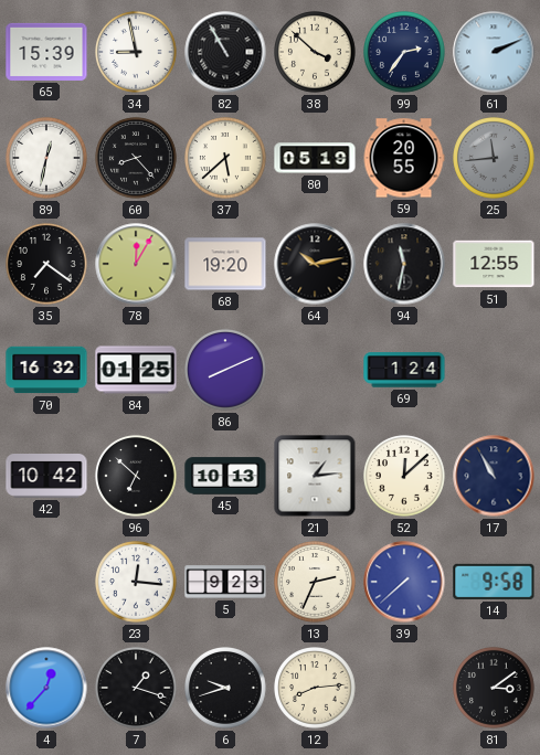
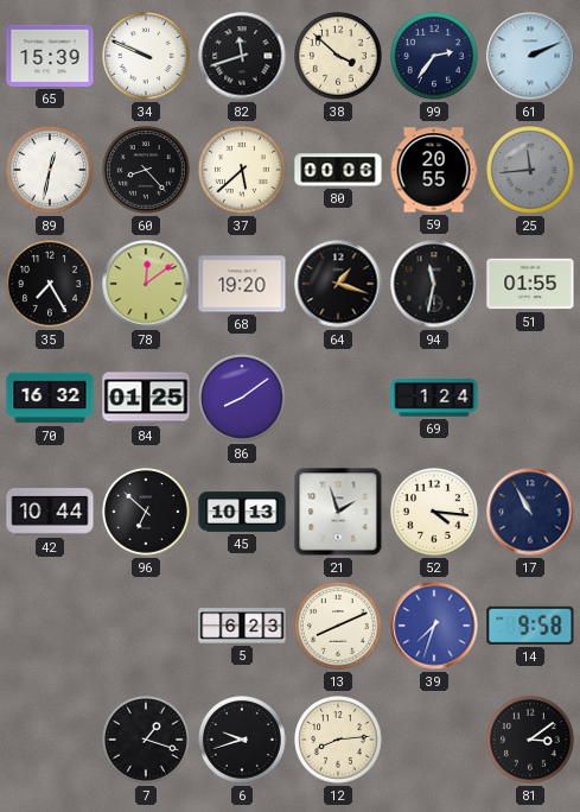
34: 8:58 -> 9:49
82: 10:55 -> 11:42
80: 05:19 -> 00:06
35: 7:21 -> 7:25
78: 12:05 -> 12:09
64: 10:13 -> 1:18
51: 12:55 -> 01:55
86: 8:11 -> 8:09
42: 10:42 -> 10:44
21: 1:14 -> 1:57
52: 12:08 -> 4:16
23: 12:16 -> none
5: 9:23 -> 6:23
13: 2:34 -> 8:11
39: 7:38 -> 7:33
4: 12:37 -> none
